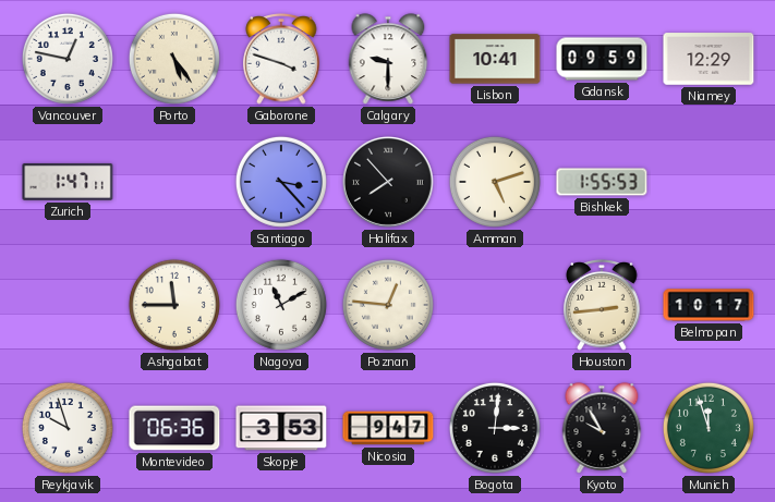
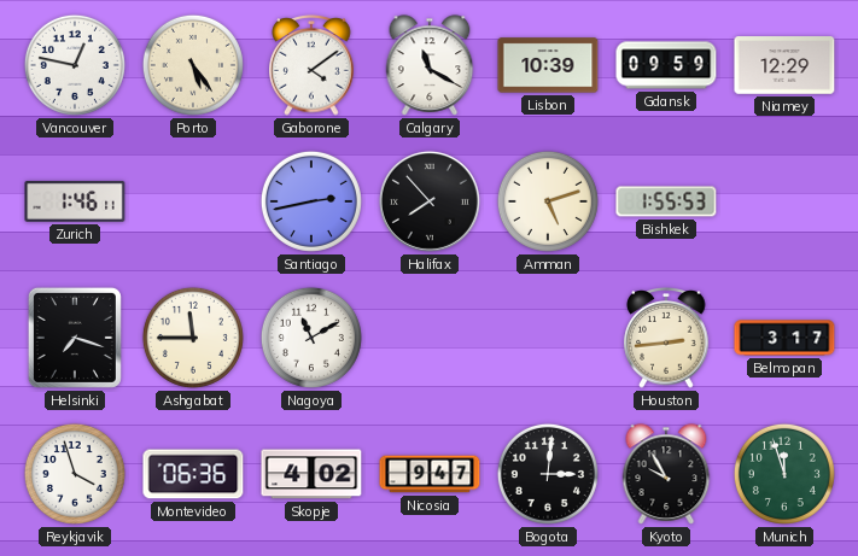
Gaborone: 3:48 -> 4:09
Calgary: 9:30 -> 11:20
Lisbon: 10:41 -> 10:39
Zurich: 1:47 -> 1:46
Santiago: 3:23 -> 2:43
Helsinki: none -> 7:18
Poznan: 12:46 -> none
Belmopan: 10:17 -> 3:17
Reykjavik: 9:57 -> 3:57
Skopje: 3:53 -> 4:02
